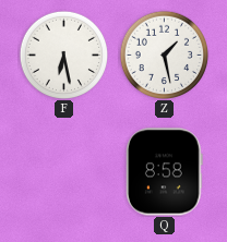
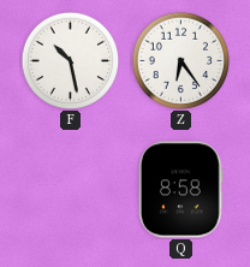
F: 6:28 -> 10:28
Z: 1:28 -> 6:24
